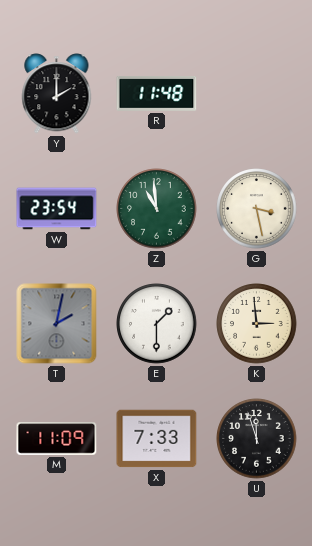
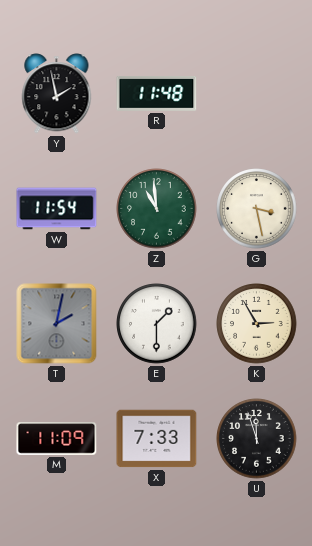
Y: 2:00 -> 1:58
W: 23:54 -> 11:54
K: 2:59 -> 2:55
